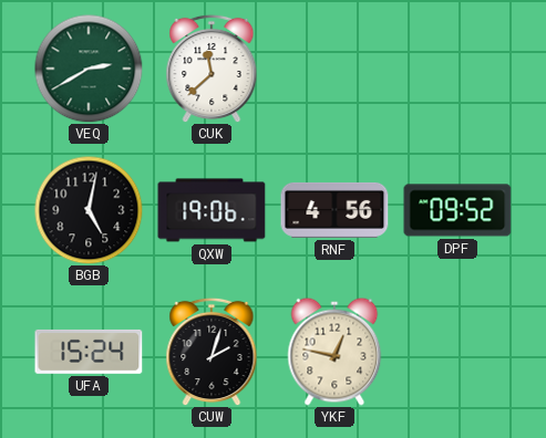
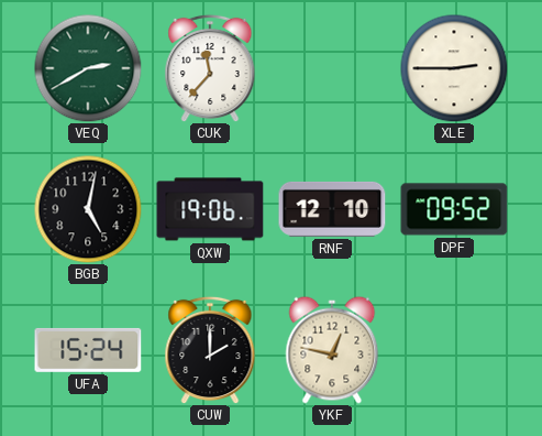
CUK: 11:38 -> 11:37
XLE: none -> 2:45
RNF: 4:56 -> 12:10
CUW: 2:03 -> 2:00
